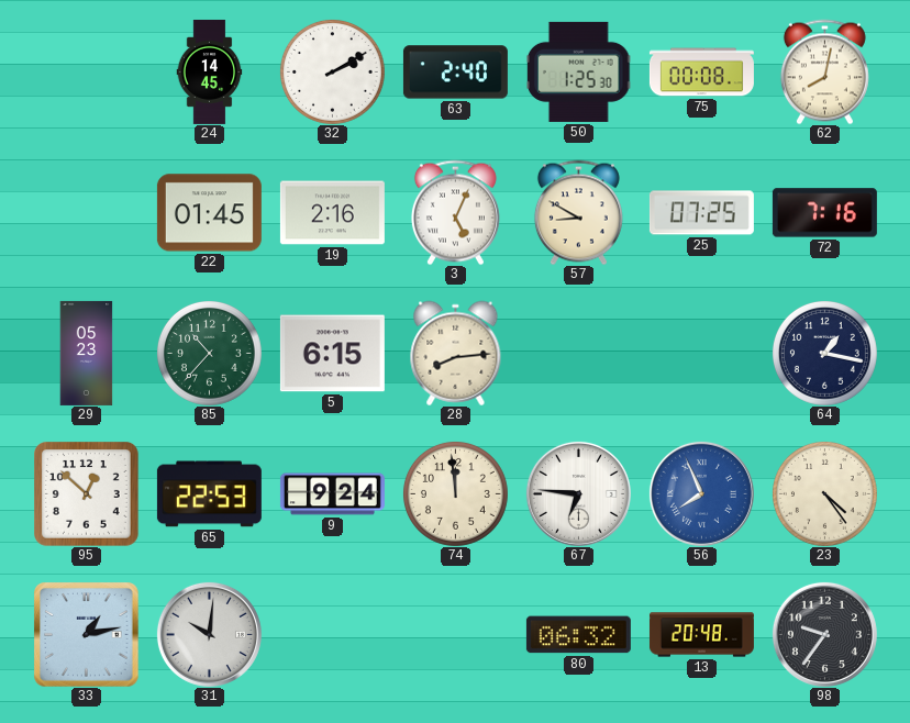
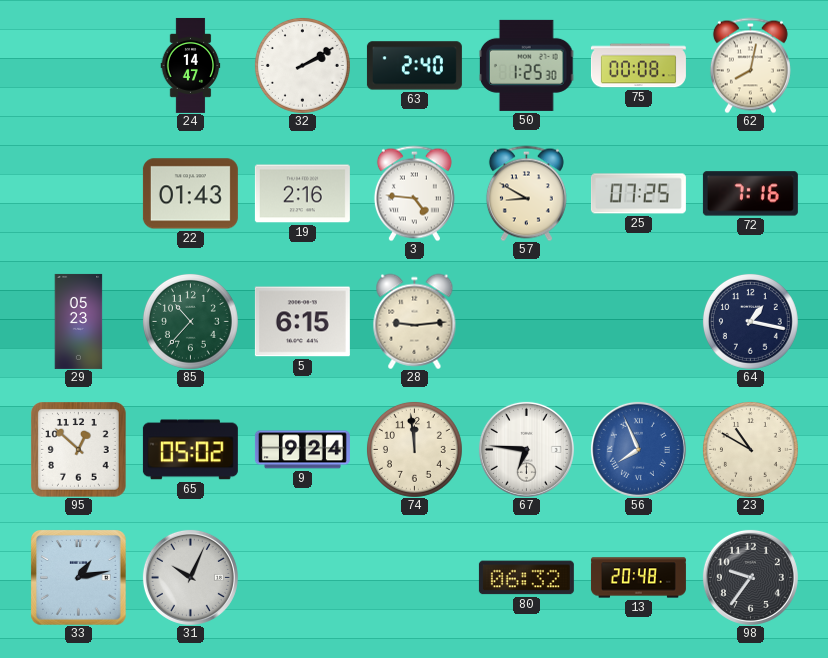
24: 14:45 -> 14:47
22: 01:45 -> 01:43
3: 5:04 -> 4:46
28: 8:14 -> 9:14
65: 22:53 -> 05:02
23: 4:24 -> 10:50
31: 10:01 -> 10:04
